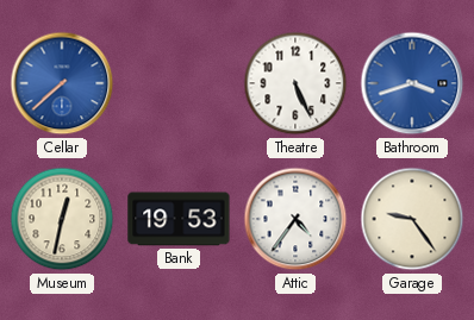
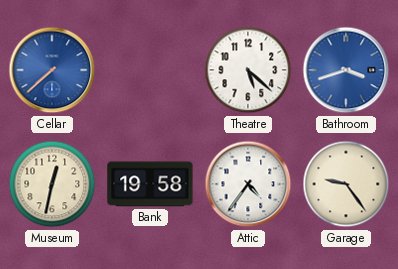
Theatre: 5:26 -> 5:22
Bank: 19:53 -> 19:58
